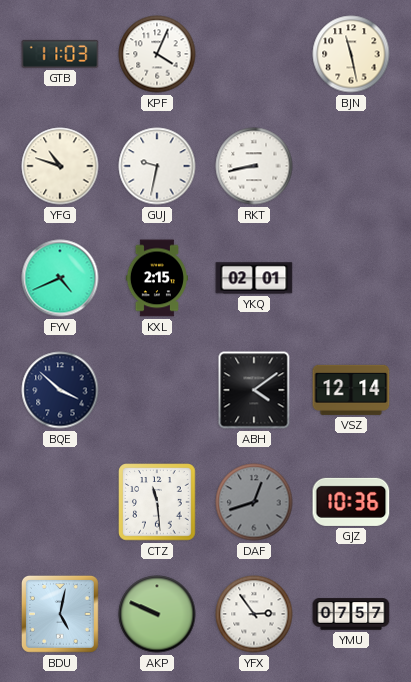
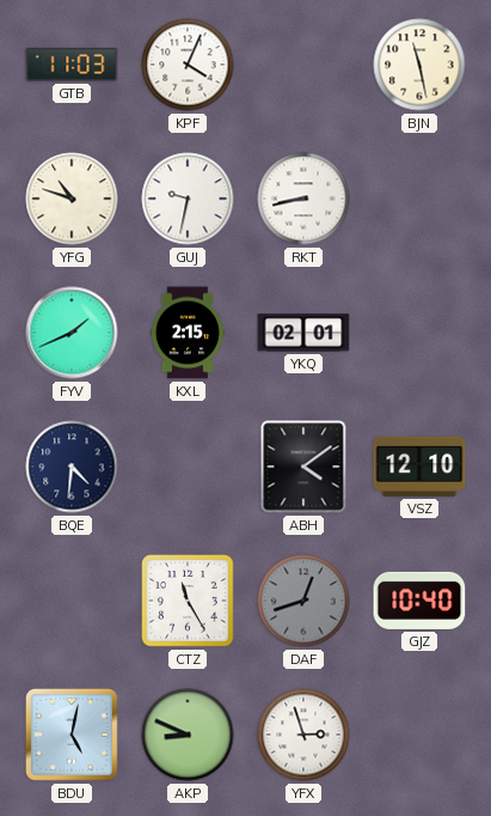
FYV: 4:41 -> 1:41
BQE: 3:52 -> 4:31
VSZ: 12:14 -> 12:10
CTZ: 11:29 -> 11:25
GJZ: 10:36 -> 10:40
AKP: 9:49 -> 8:49
YFX: 2:54 -> 2:57
YMU: 07:57 -> none
